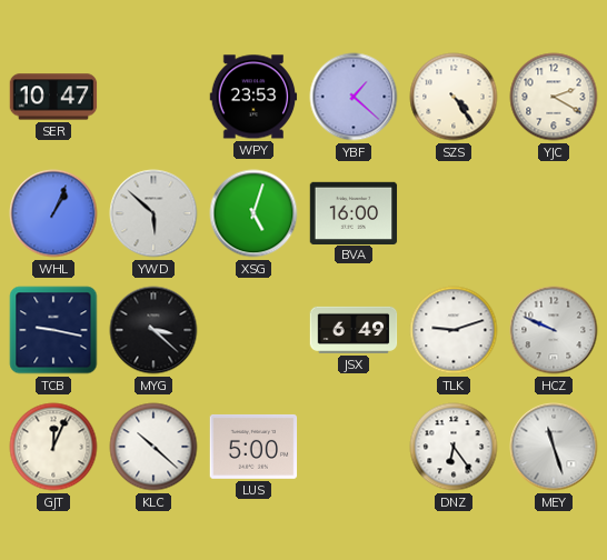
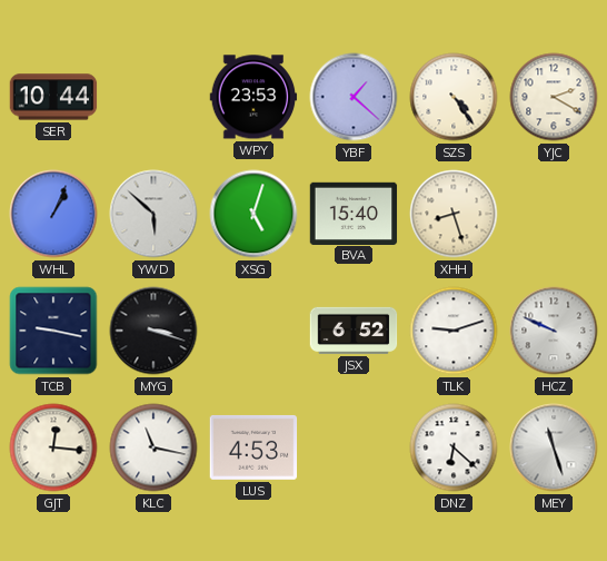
SER: 10:47 -> 10:44
BVA: 16:00 -> 15:40
XHH: none -> 8:27
MYG: 3:22 -> 3:18
JSX: 6:49 -> 6:52
GJT: 12:04 -> 12:16
KLC: 10:22 -> 11:17
LUS: 5:00 -> 4:53
DNZ: 6:24 -> 6:22
